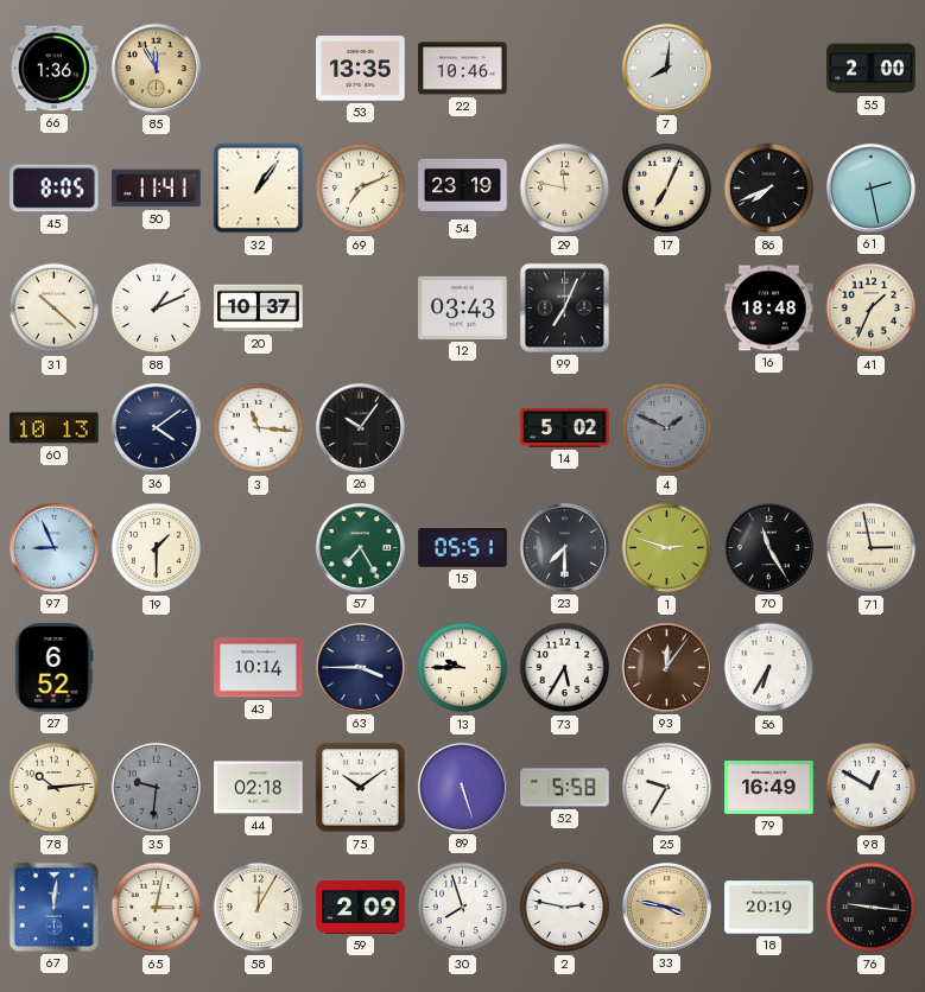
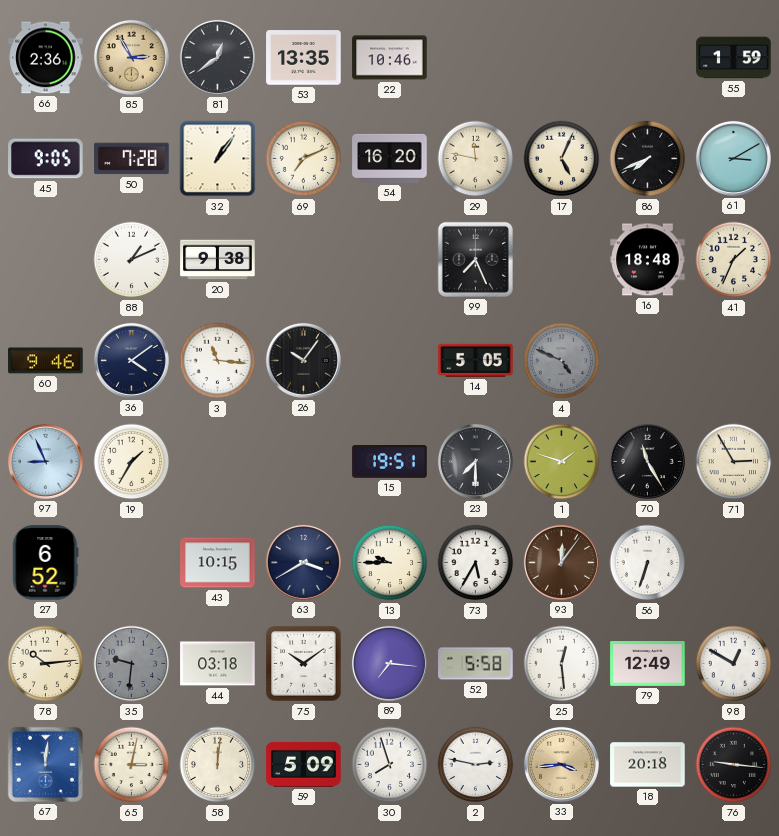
66: 1:36 -> 2:36
85: 11:55 -> 2:55
81: none -> 12:39
7: 8:01 -> none
55: 2:00 -> 1:59
45: 8:05 -> 9:05
50: 11:41 -> 7:28
54: 23:19 -> 16:20
17: 7:04 -> 5:04
61: 2:28 -> 3:10
31: 10:22 -> none
20: 10:37 -> 9:38
12: 03:43 -> none
99: 7:04 -> 7:26
60: 10:13 -> 9:46
14: 5:02 -> 5:05
4: 1:49 -> 4:49
19: 1:30 -> 1:35
57: 7:25 -> none
15: 05:51 -> 19:51
1: 2:48 -> 1:48
71: 2:58 -> 2:55
43: 10:14 -> 10:15
63: 3:45 -> 3:40
56: 6:35 -> 6:33
44: 02:18 -> 03:18
89: 5:27 -> 7:16
25: 9:35 -> 12:29
79: 16:49 -> 12:49
58: 12:05 -> 12:01
59: 2:09 -> 5:09
33: 3:47 -> 3:44
18: 20:19 -> 20:18
